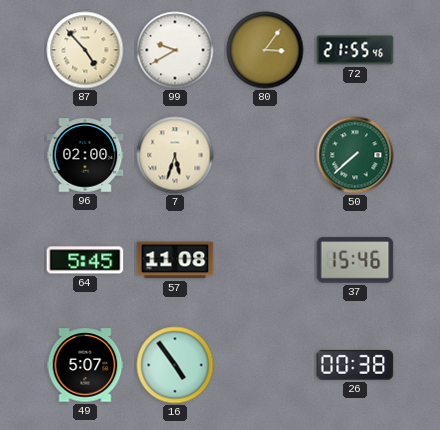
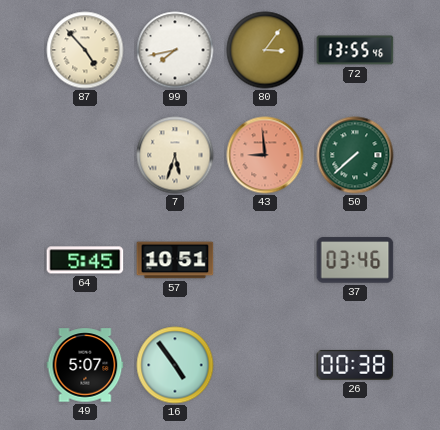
99: 9:40 -> 7:43
72: 21:55 -> 13:55
96: 02:00 -> none
43: none -> 8:59
57: 11:08 -> 10:51
37: 15:46 -> 03:46
